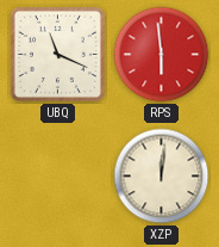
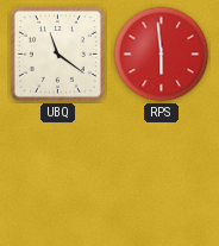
UBQ: 11:19 -> 11:21
XZP: 12:01 -> none
